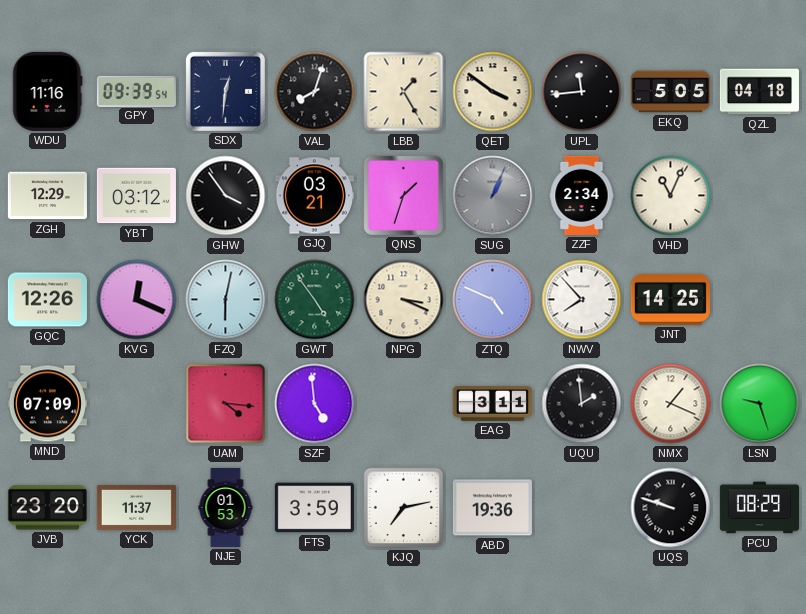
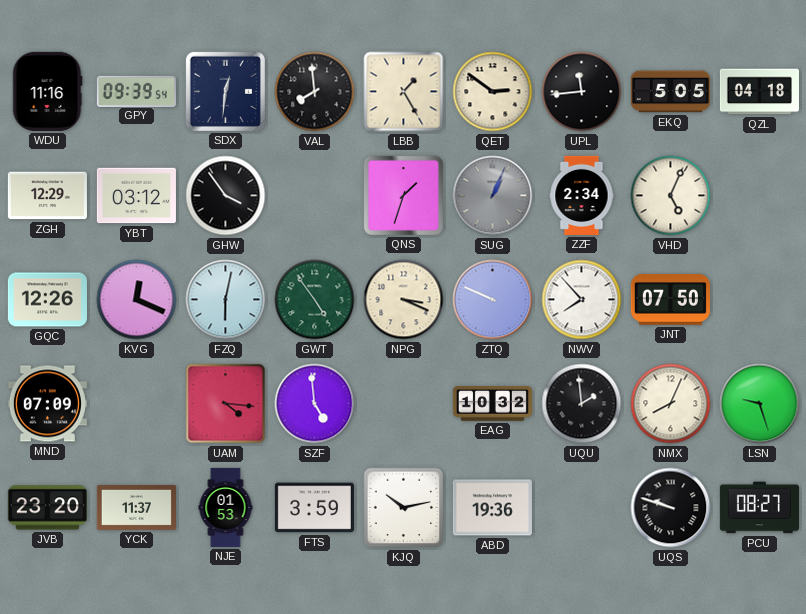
VAL: 8:03 -> 7:59
QET: 3:51 -> 2:51
GJQ: 03:21 -> none
VHD: 11:04 -> 5:04
ZTQ: 4:49 -> 9:49
JNT: 14:25 -> 07:50
EAG: 3:11 -> 10:32
NMX: 1:19 -> 8:04
KJQ: 7:13 -> 10:13
PCU: 08:29 -> 08:27
